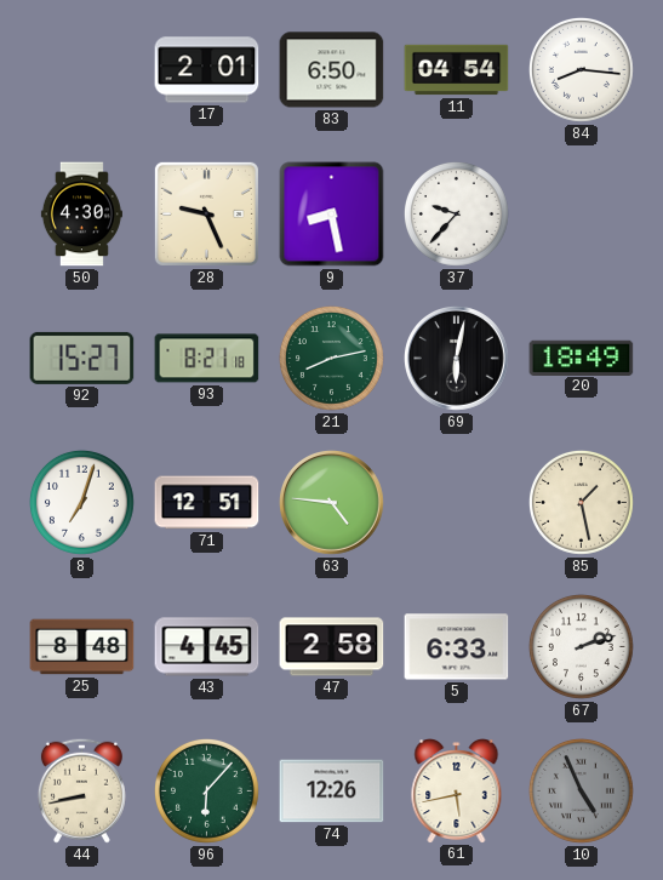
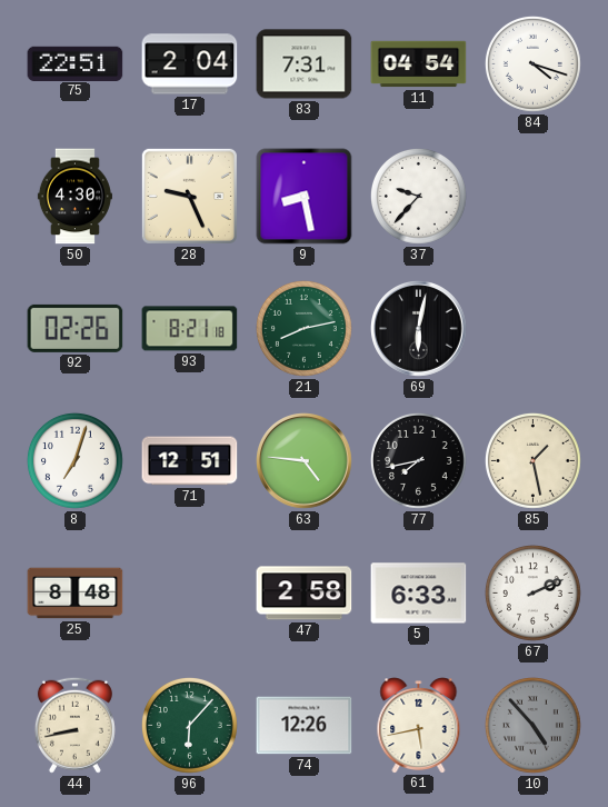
75: none -> 22:51
17: 2:01 -> 2:04
83: 6:50 -> 7:31
84: 8:16 -> 4:18
92: 15:27 -> 02:26
20: 18:49 -> none
77: none -> 7:43
43: 4:45 -> none
67: 2:12 -> 2:11
10: 4:56 -> 4:53
